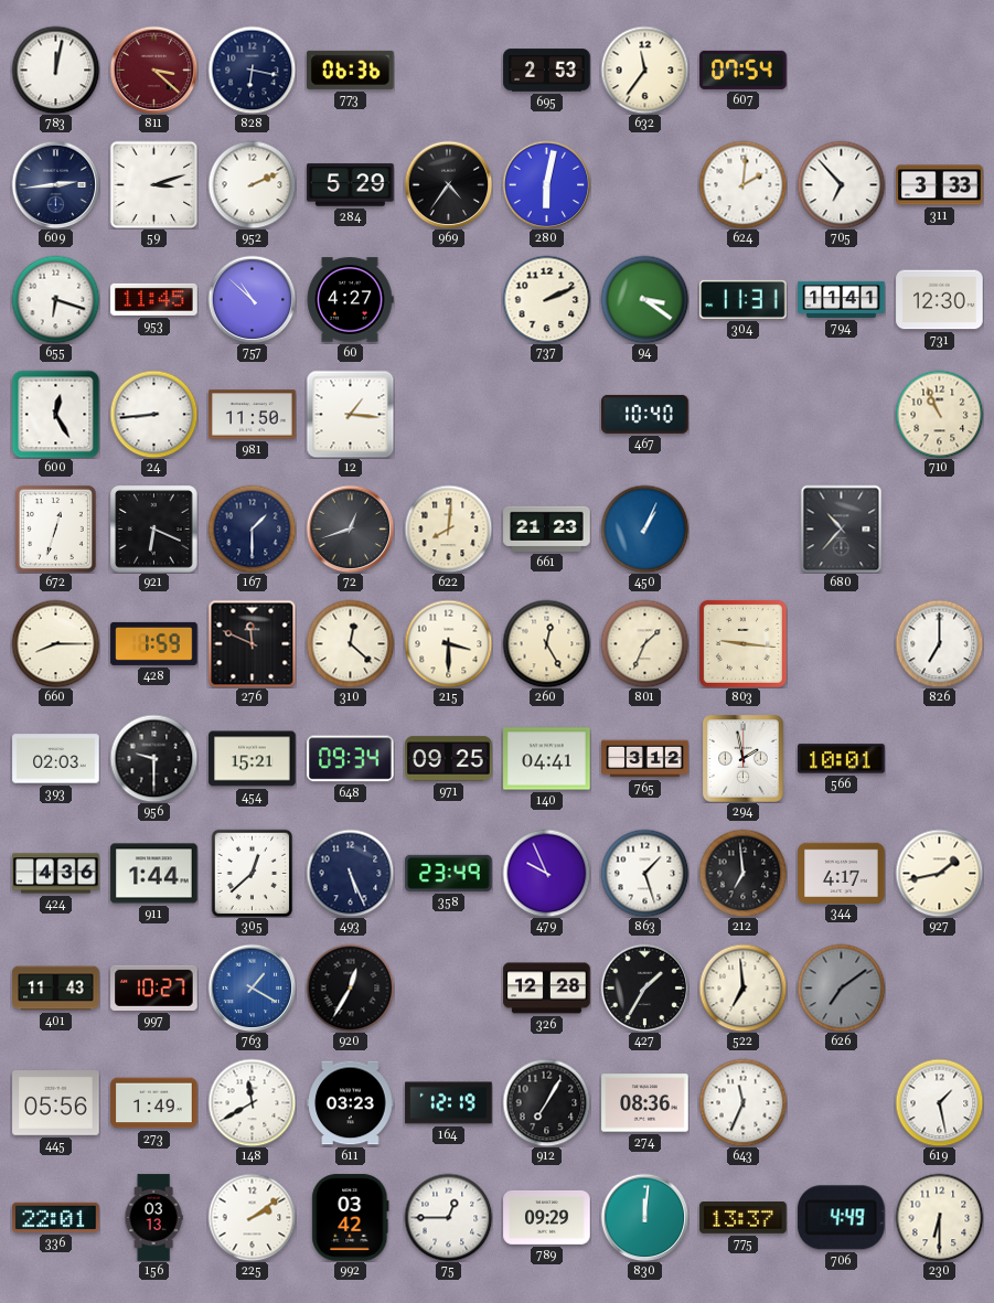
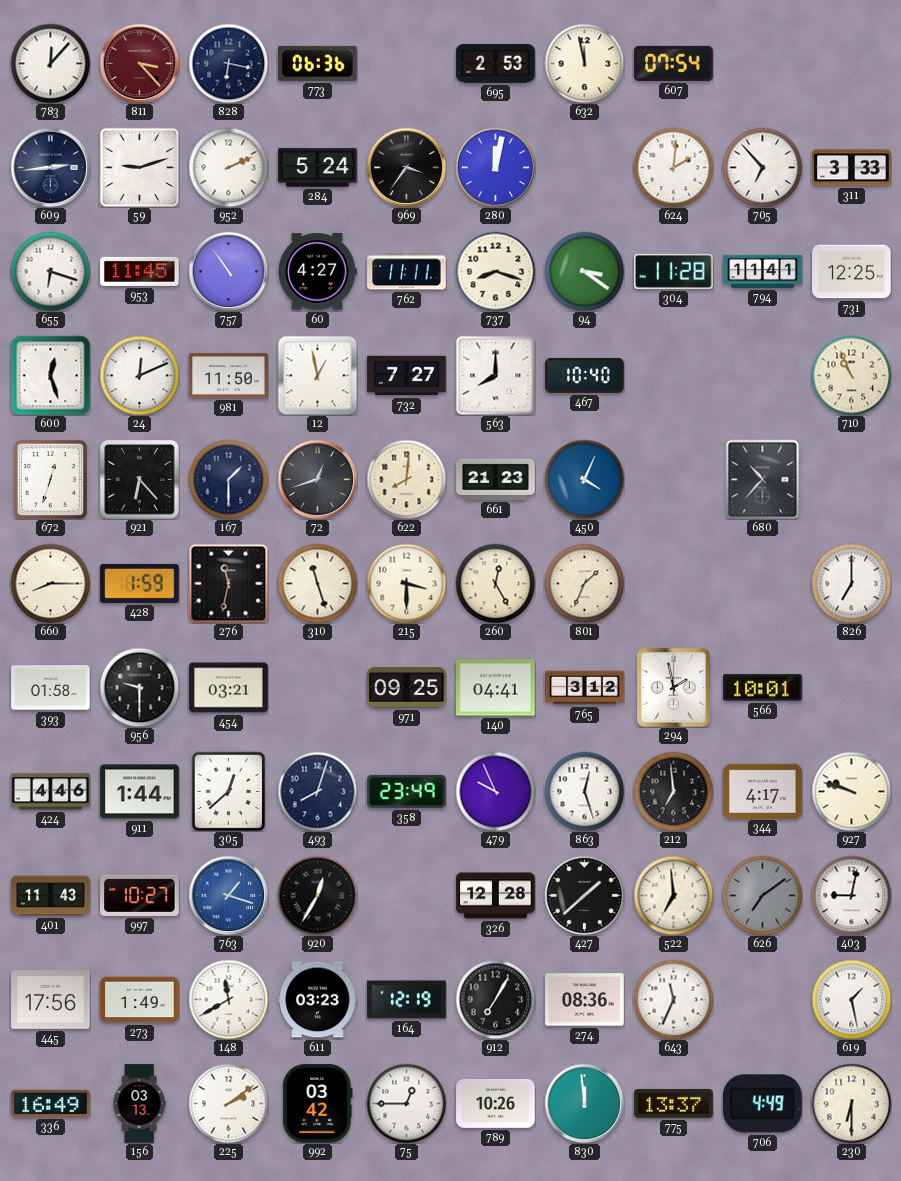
783: 12:02 -> 12:07
811: 3:22 -> 3:23
632: 11:36 -> 11:58
59: 3:12 -> 9:12
284: 5:29 -> 5:24
969: 4:36 -> 3:36
280: 6:02 -> 12:02
757: 10:52 -> 10:54
762: none -> 11:11
737: 2:11 -> 8:18
304: 11:31 -> 11:28
731: 12:30 -> 12:25
600: 12:25 -> 12:27
24: 8:44 -> 12:11
12: 1:16 -> 12:58
732: none -> 7:27
563: none -> 8:00
921: 6:19 -> 6:23
450: 1:04 -> 4:04
276: 11:49 -> 11:32
310: 12:22 -> 11:27
803: 9:16 -> none
393: 02:03 -> 01:58
454: 15:21 -> 03:21
648: 09:34 -> none
424: 4:36 -> 4:46
493: 5:26 -> 8:03
863: 1:27 -> 12:27
927: 1:43 -> 9:48
763: 1:20 -> 1:18
427: 1:35 -> 1:38
403: none -> 9:02
445: 05:56 -> 17:56
336: 22:01 -> 16:49
789: 09:29 -> 10:26
830: 12:01 -> 11:59
